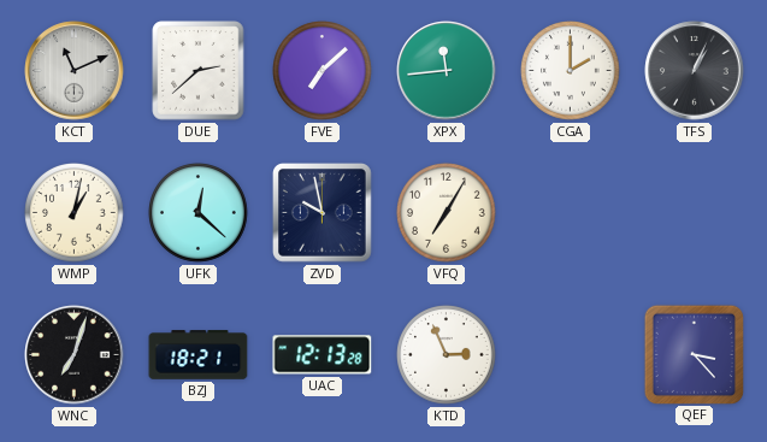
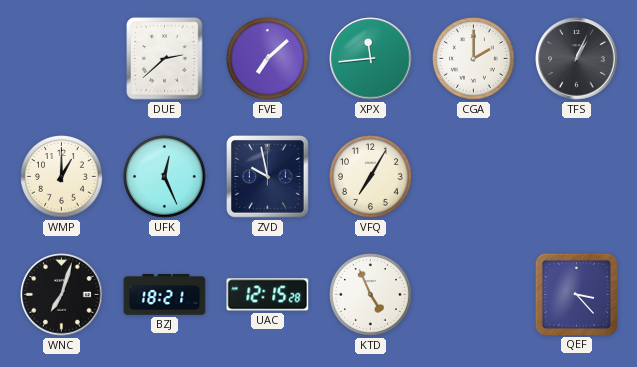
KCT: 11:11 -> none
WMP: 1:02 -> 1:00
UFK: 12:22 -> 12:26
UAC: 12:13 -> 12:15
KTD: 2:56 -> 4:56
